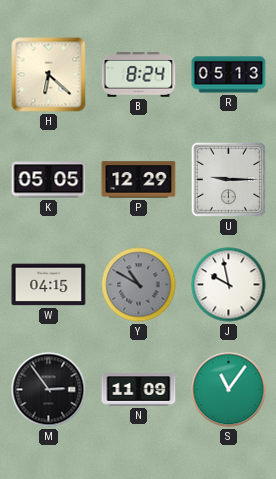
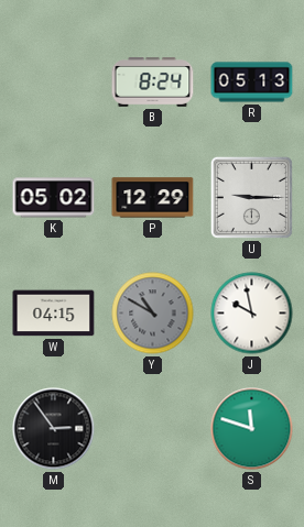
H: 6:22 -> none
K: 05:05 -> 05:02
N: 11:09 -> none
S: 11:06 -> 11:48
